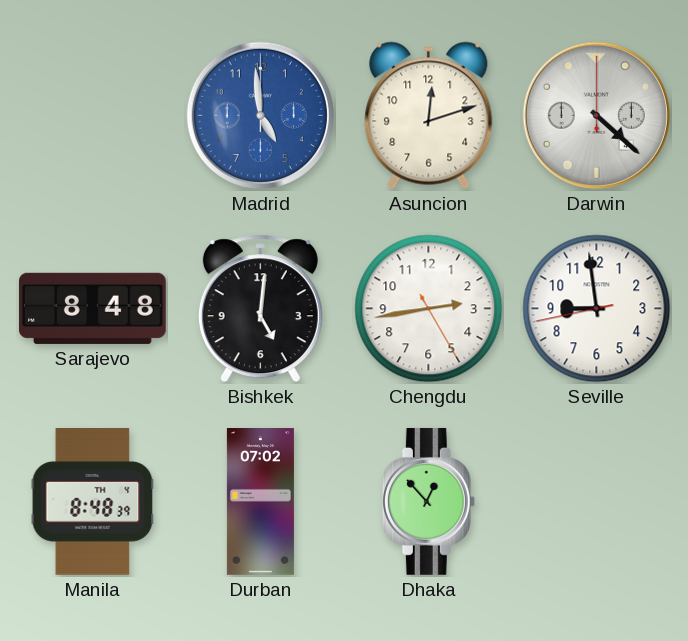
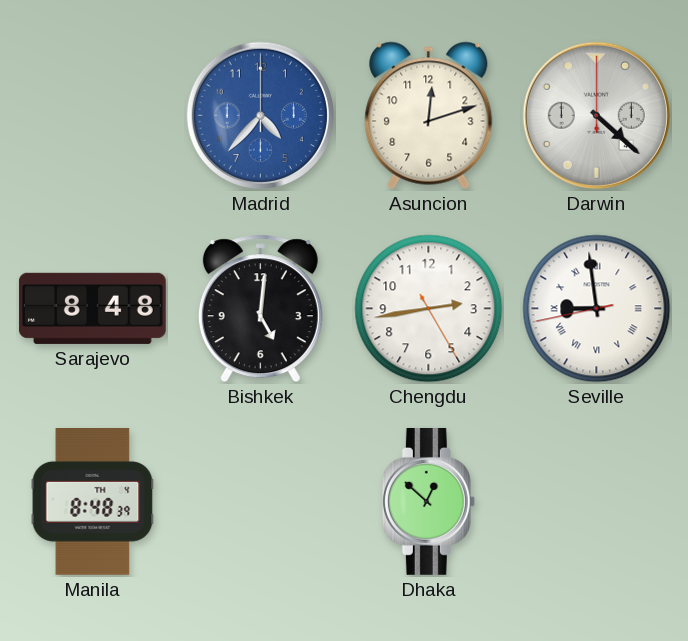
Madrid: 4:59 -> 4:37
Seville numerals: Arabic -> Roman
Durban: 07:02 -> none
Dhaka: 12:53 -> 12:52
